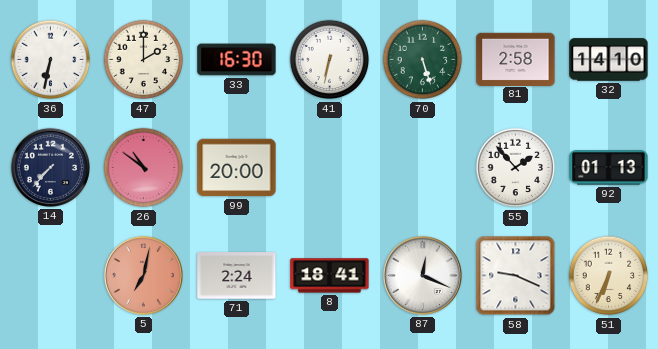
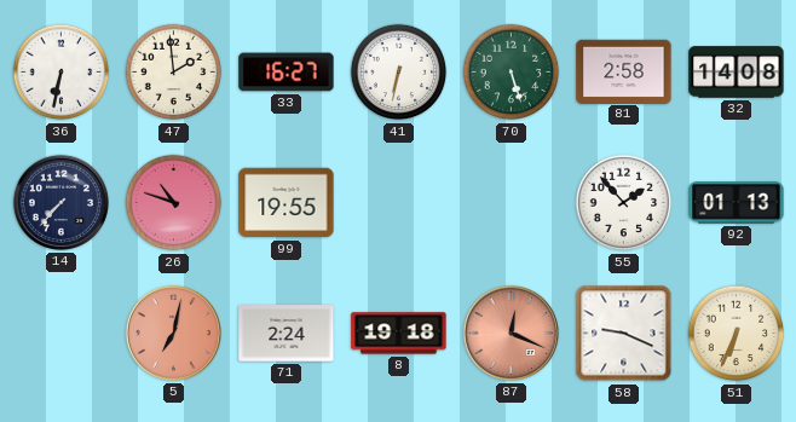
47: 2:00 -> 1:59
33: 16:30 -> 16:27
32: 14:10 -> 14:08
26: 10:51 -> 10:48
99: 20:00 -> 19:55
8: 18:41 -> 19:18
87 dial: white -> salmon
